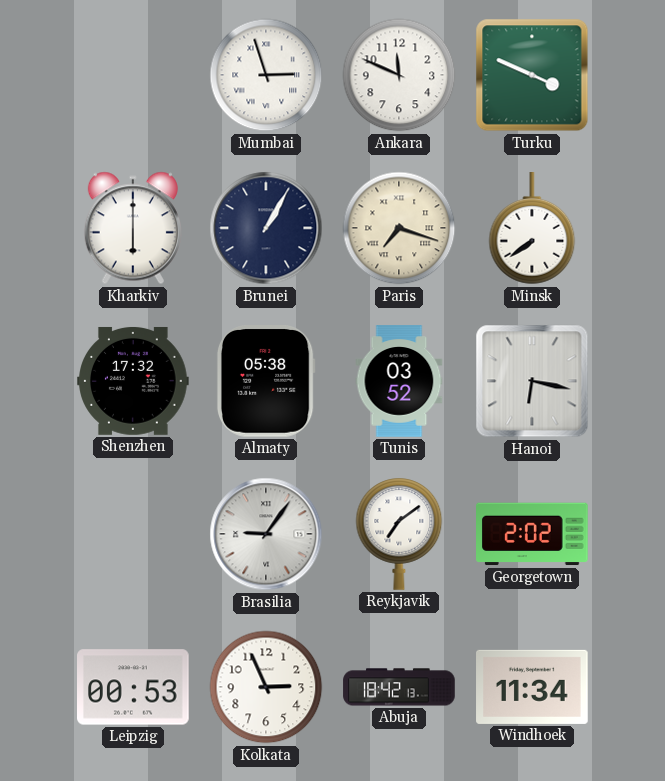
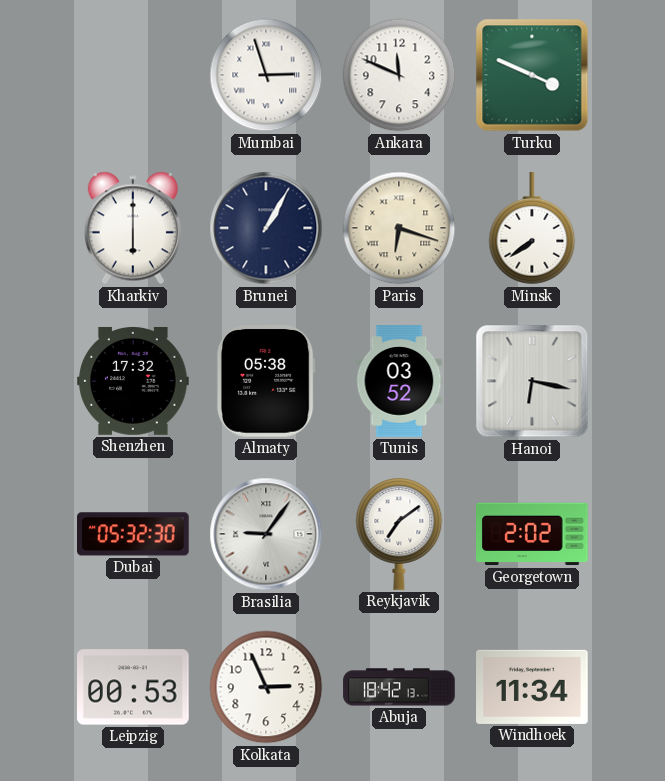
Paris: 7:18 -> 6:18
Dubai: none -> 05:32
